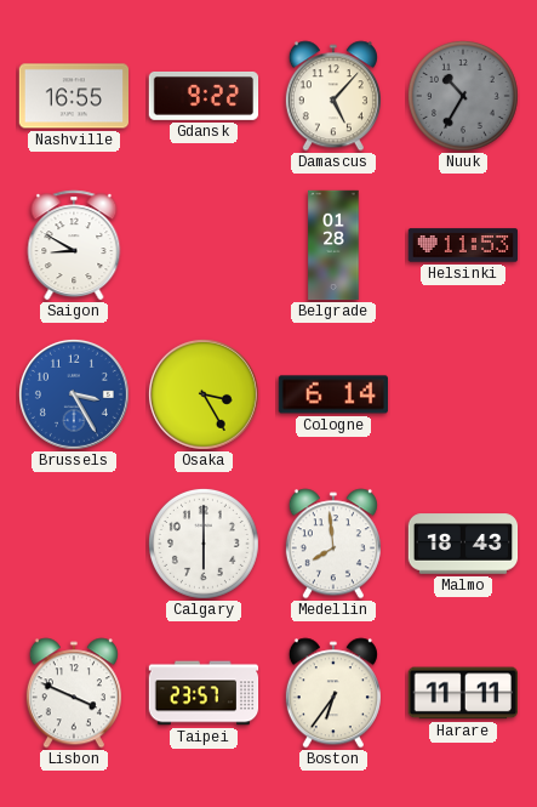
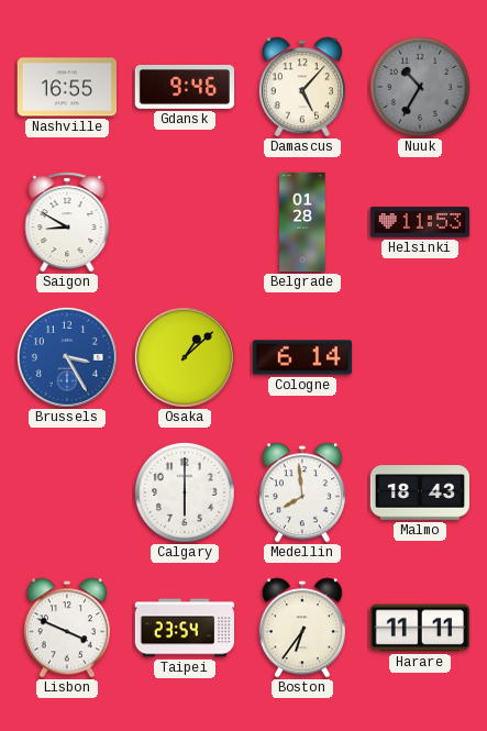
Gdansk: 9:22 -> 9:46
Osaka: 3:25 -> 1:08
Taipei: 23:57 -> 23:54
